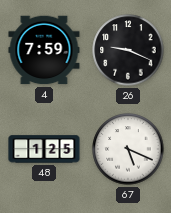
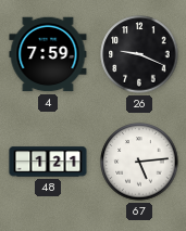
48: 1:25 -> 1:21
67: 5:19 -> 5:14
